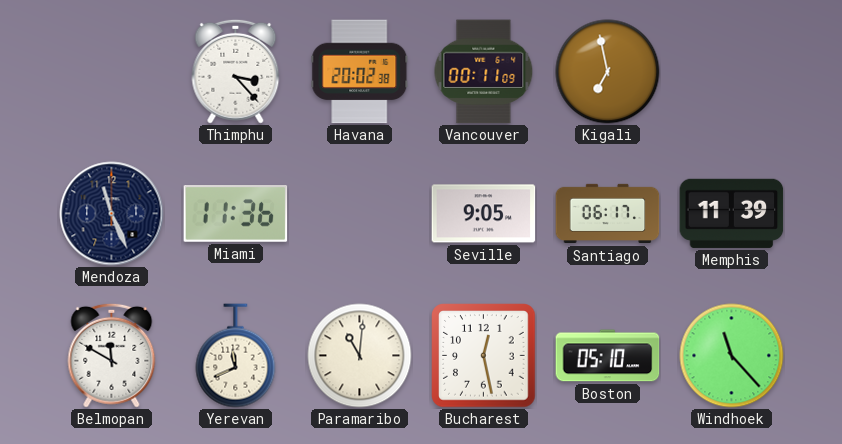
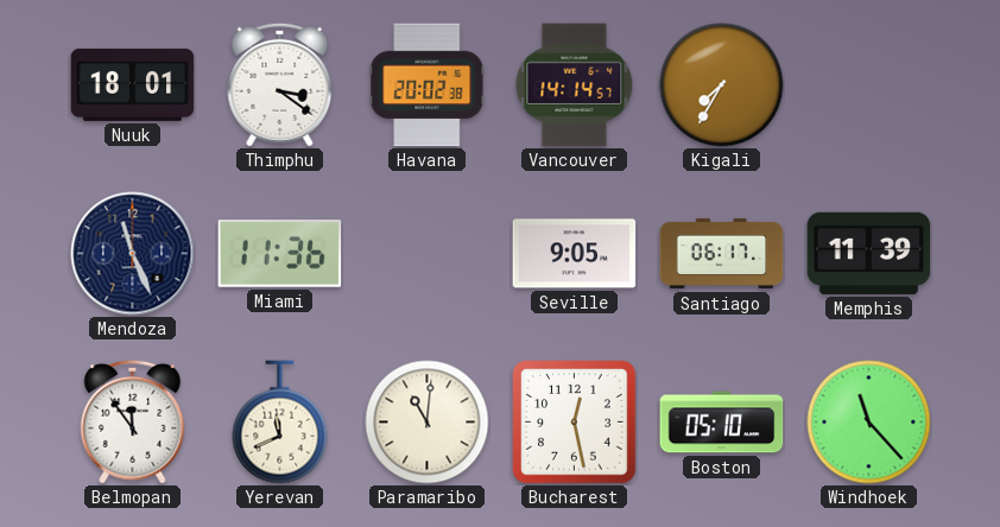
Nuuk: none -> 18:01
Thimphu: 3:23 -> 3:21
Vancouver: 00:11 -> 14:14
Kigali: 6:58 -> 7:35
Belmopan: 11:50 -> 11:54
